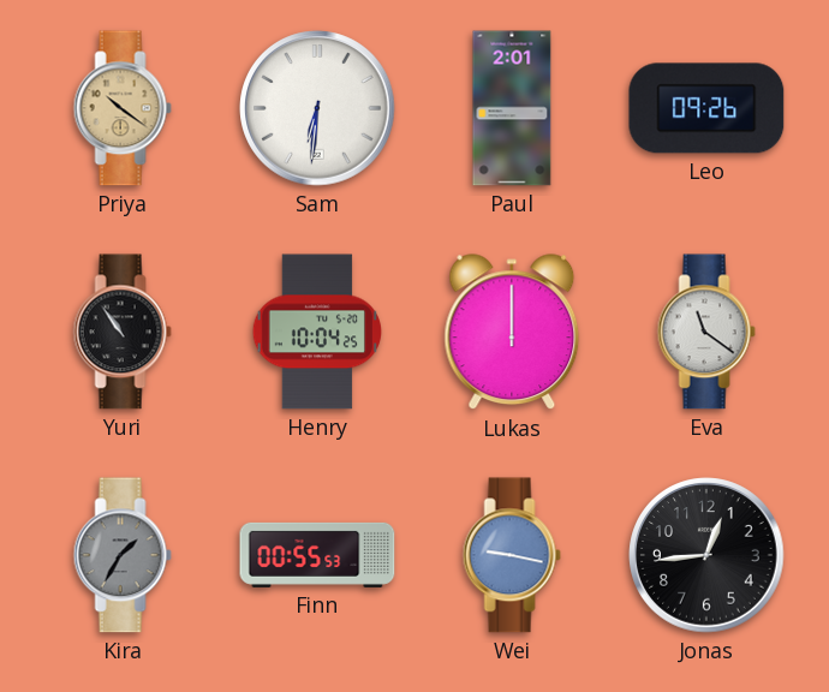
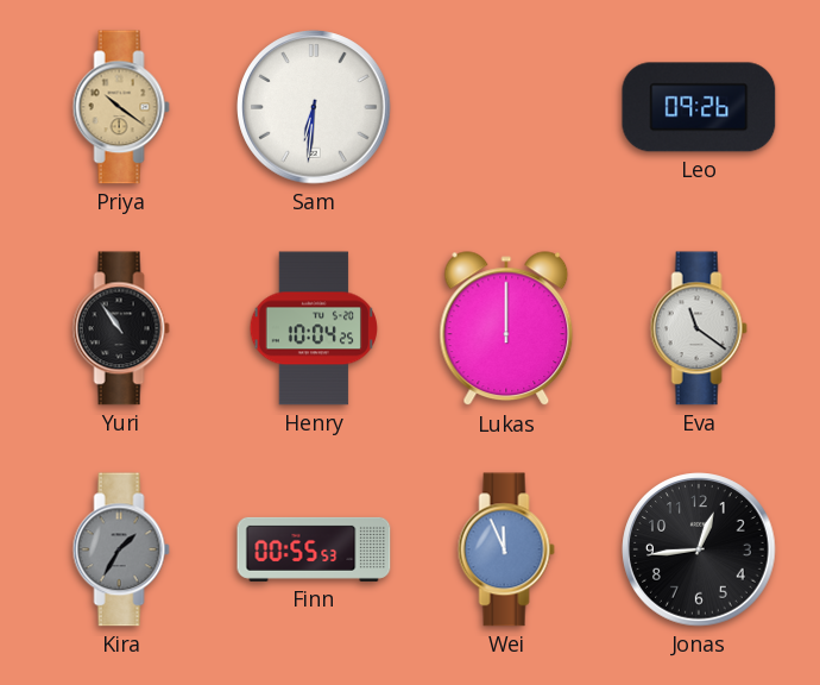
Paul: 2:01 -> none
Wei: 9:17 -> 11:56
